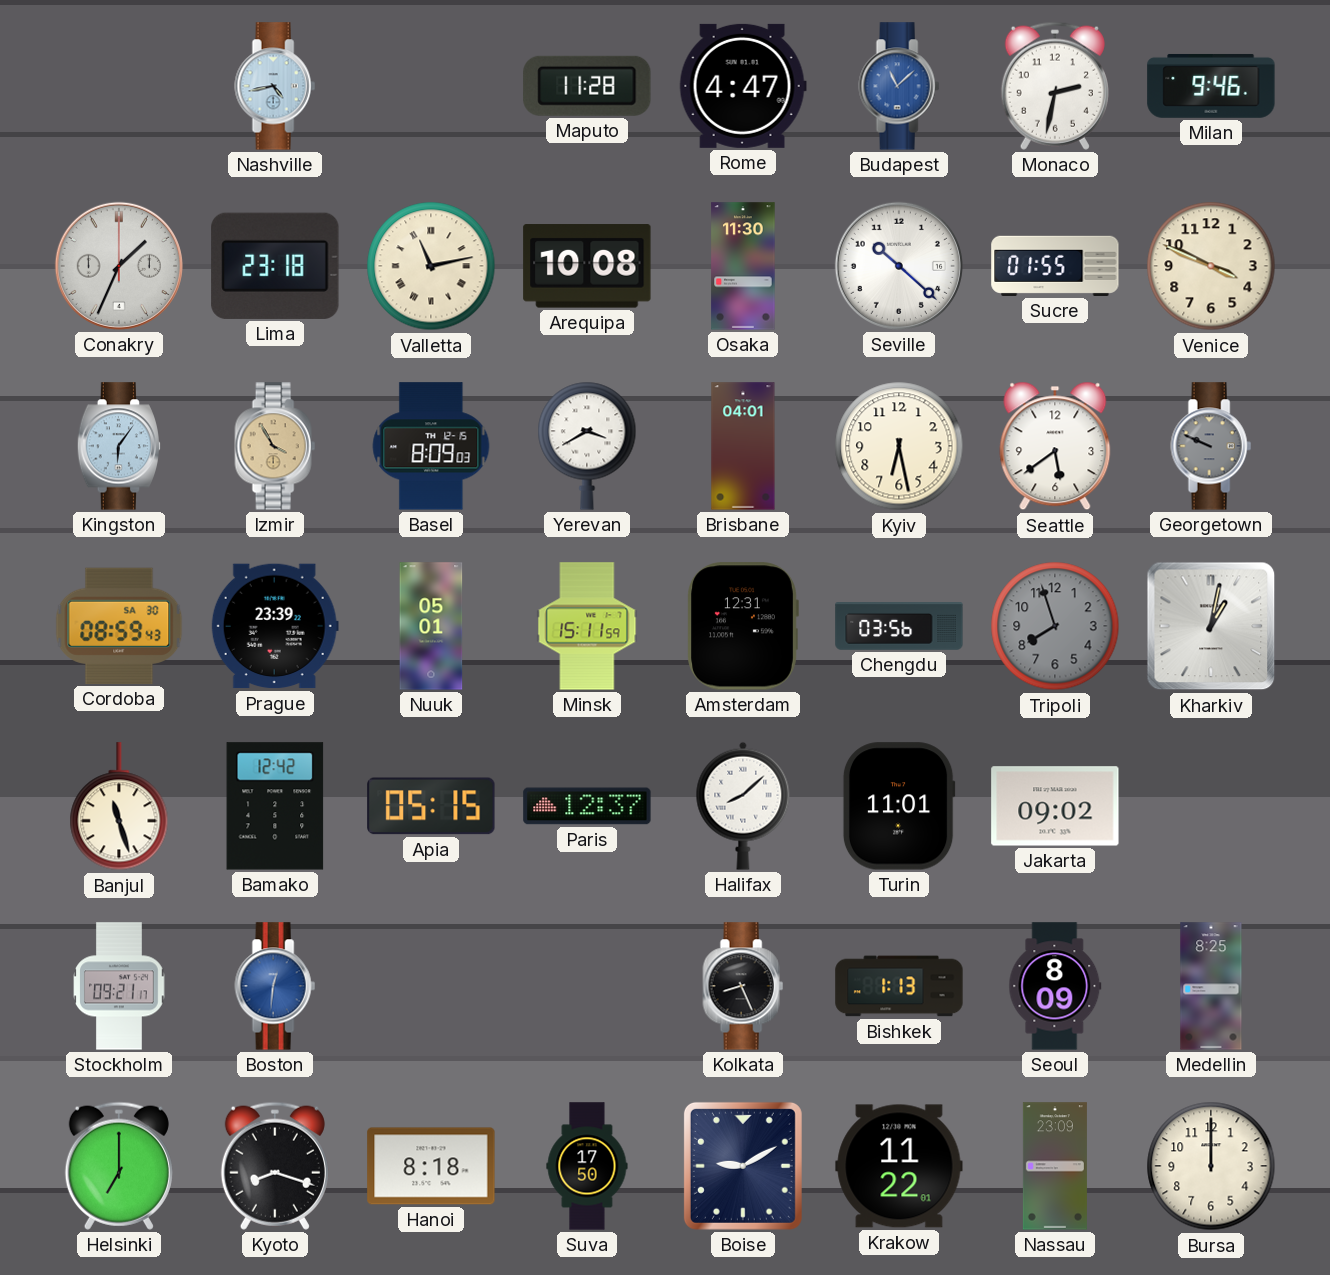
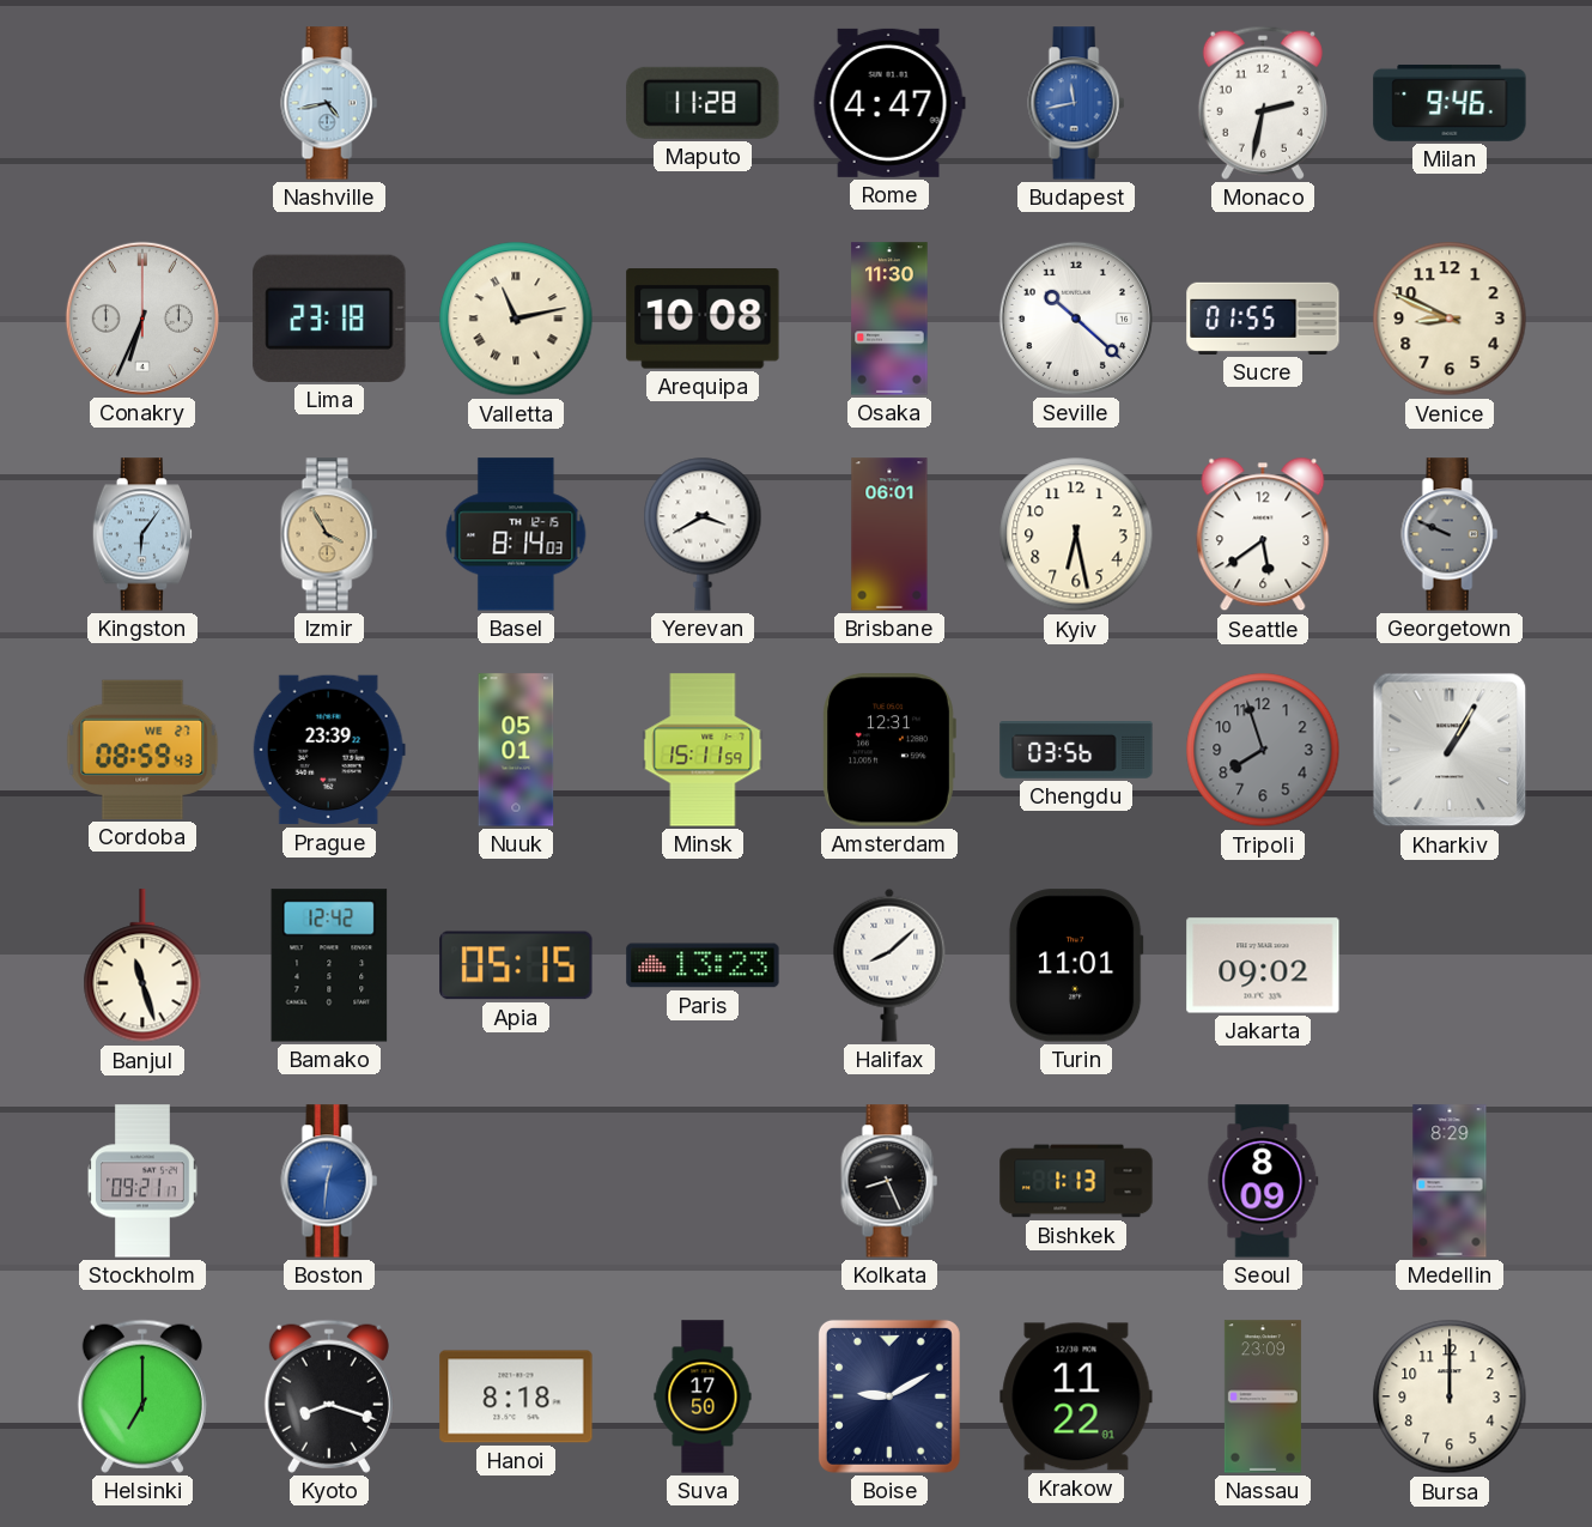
Budapest: 11:08 -> 11:43
Conakry: 1:34 -> 6:34
Venice: 3:49 -> 8:49
Basel: 8:09 -> 8:14
Brisbane: 04:01 -> 06:01
Cordoba date: SA 30 -> WE 27
Kharkiv: 1:02 -> 1:05
Paris: 12:37 -> 13:23
Medellin: 8:25 -> 8:29
